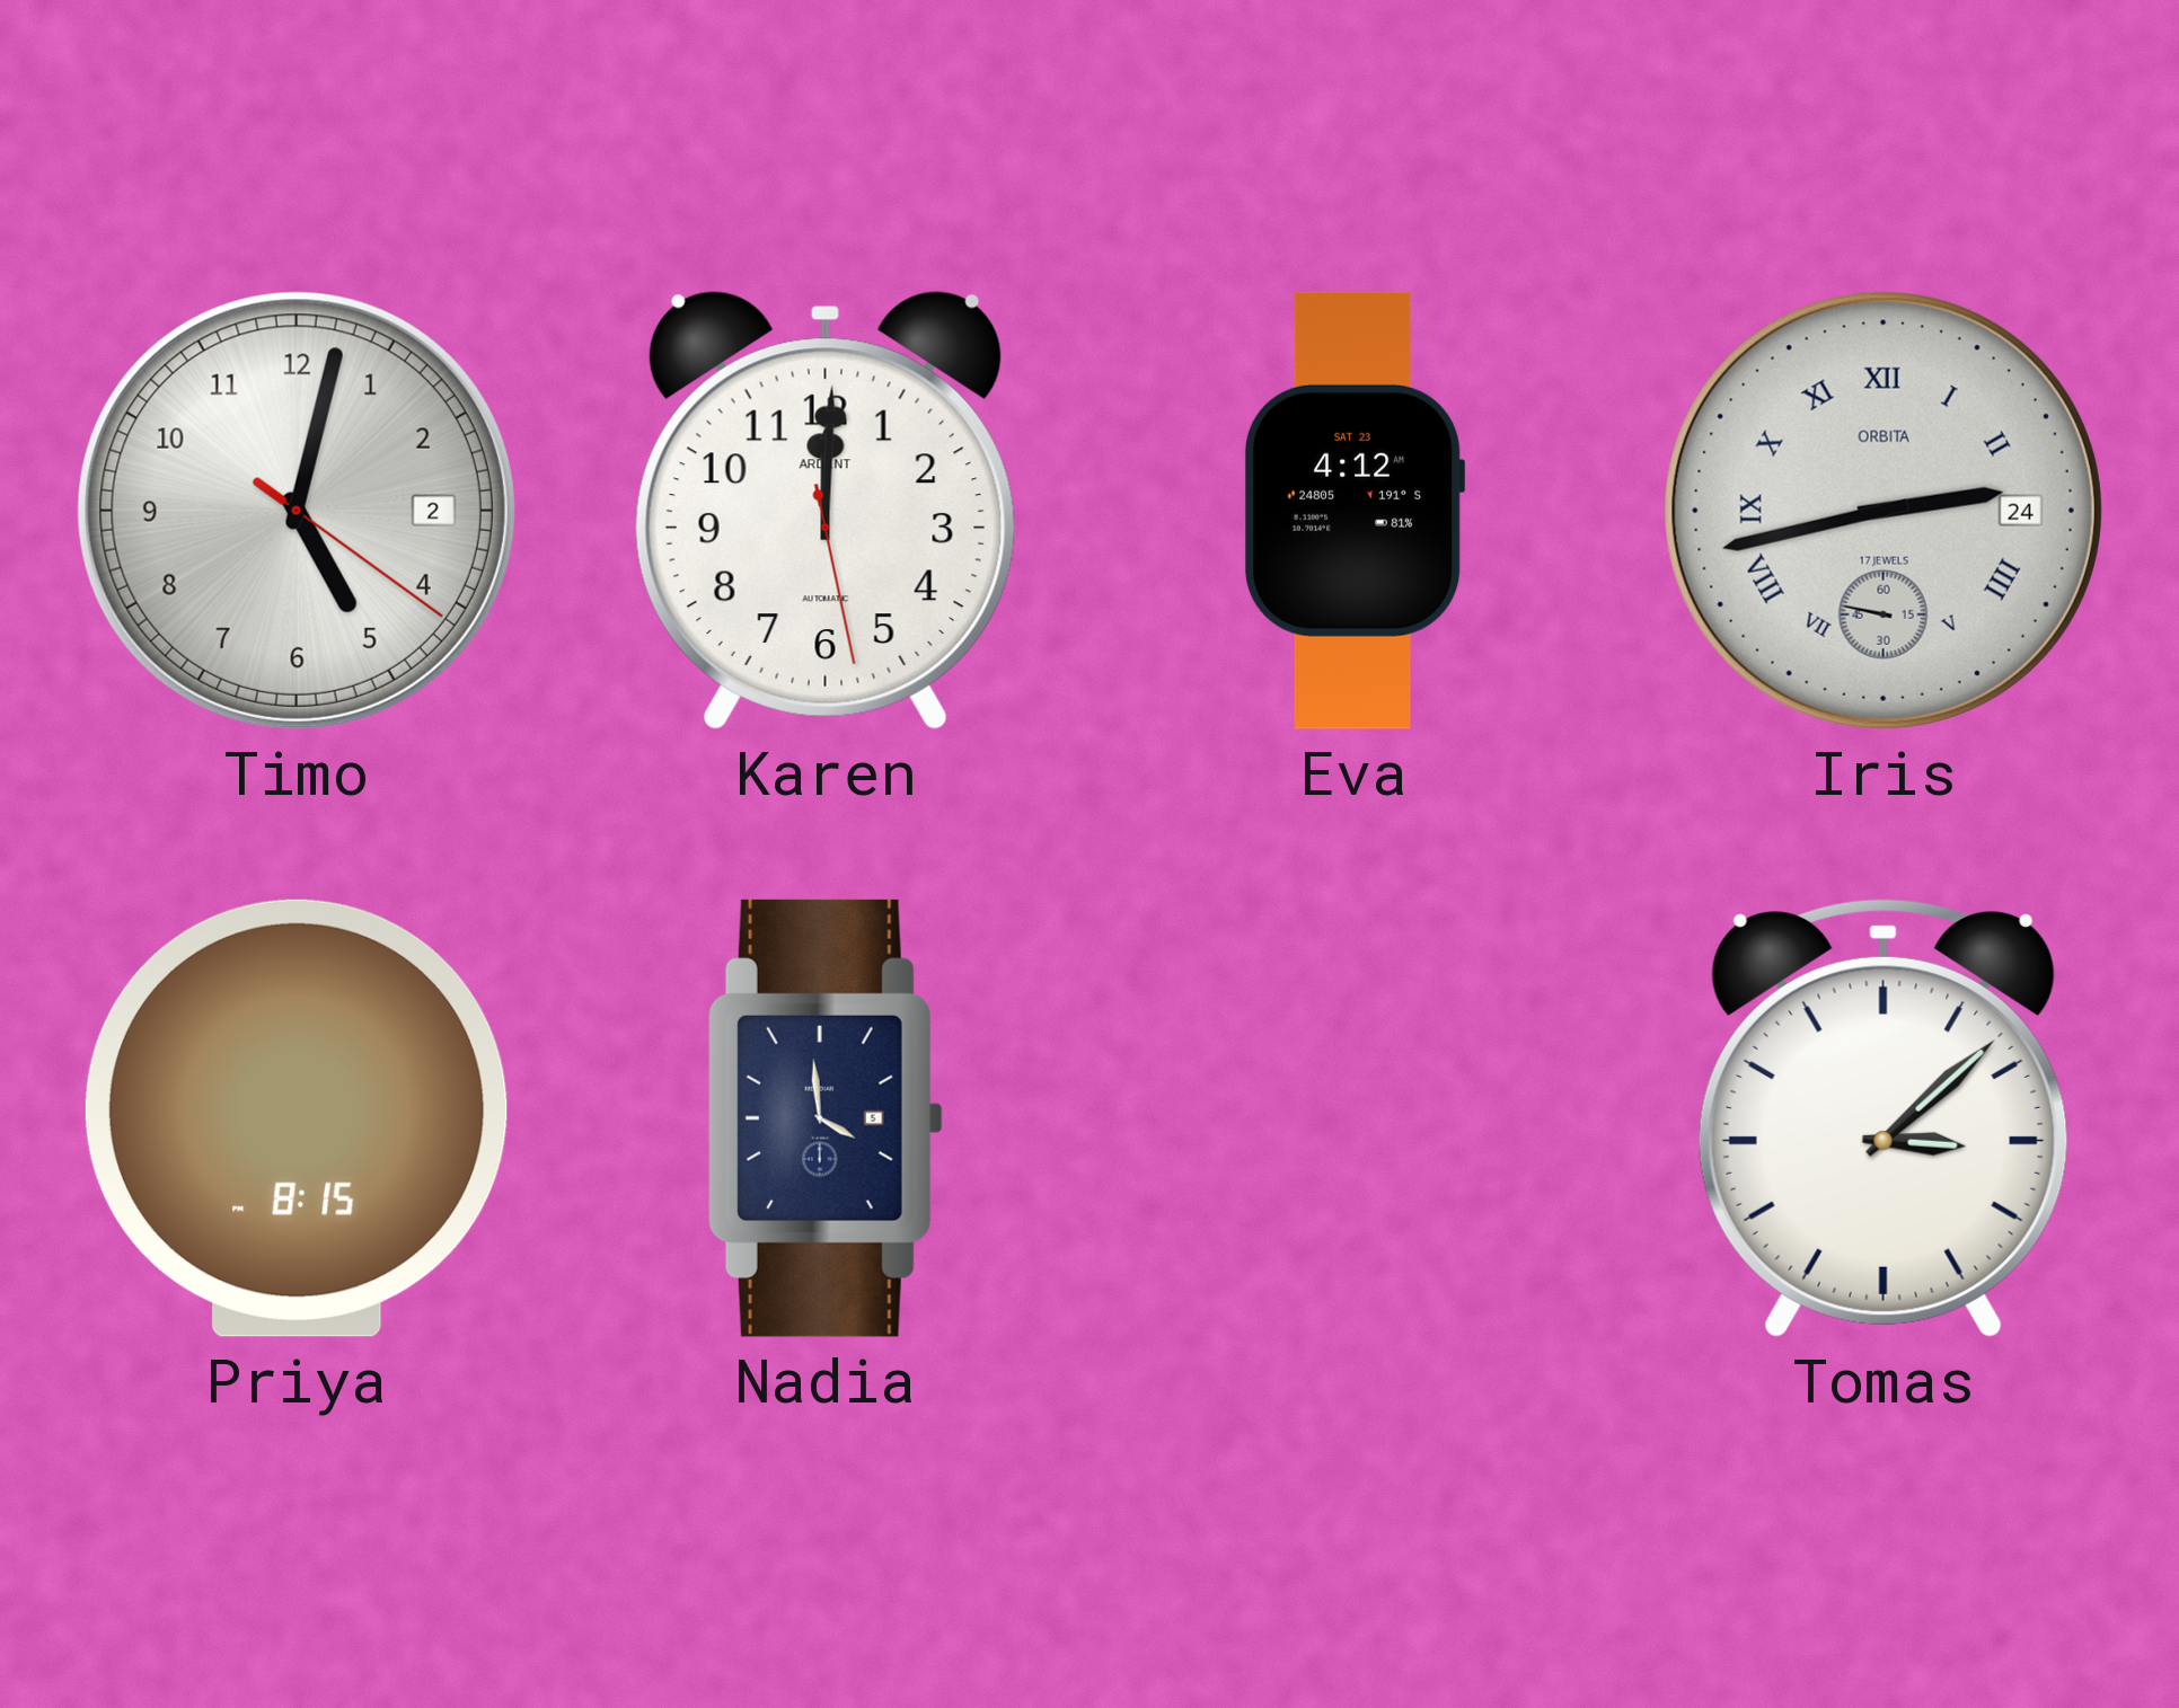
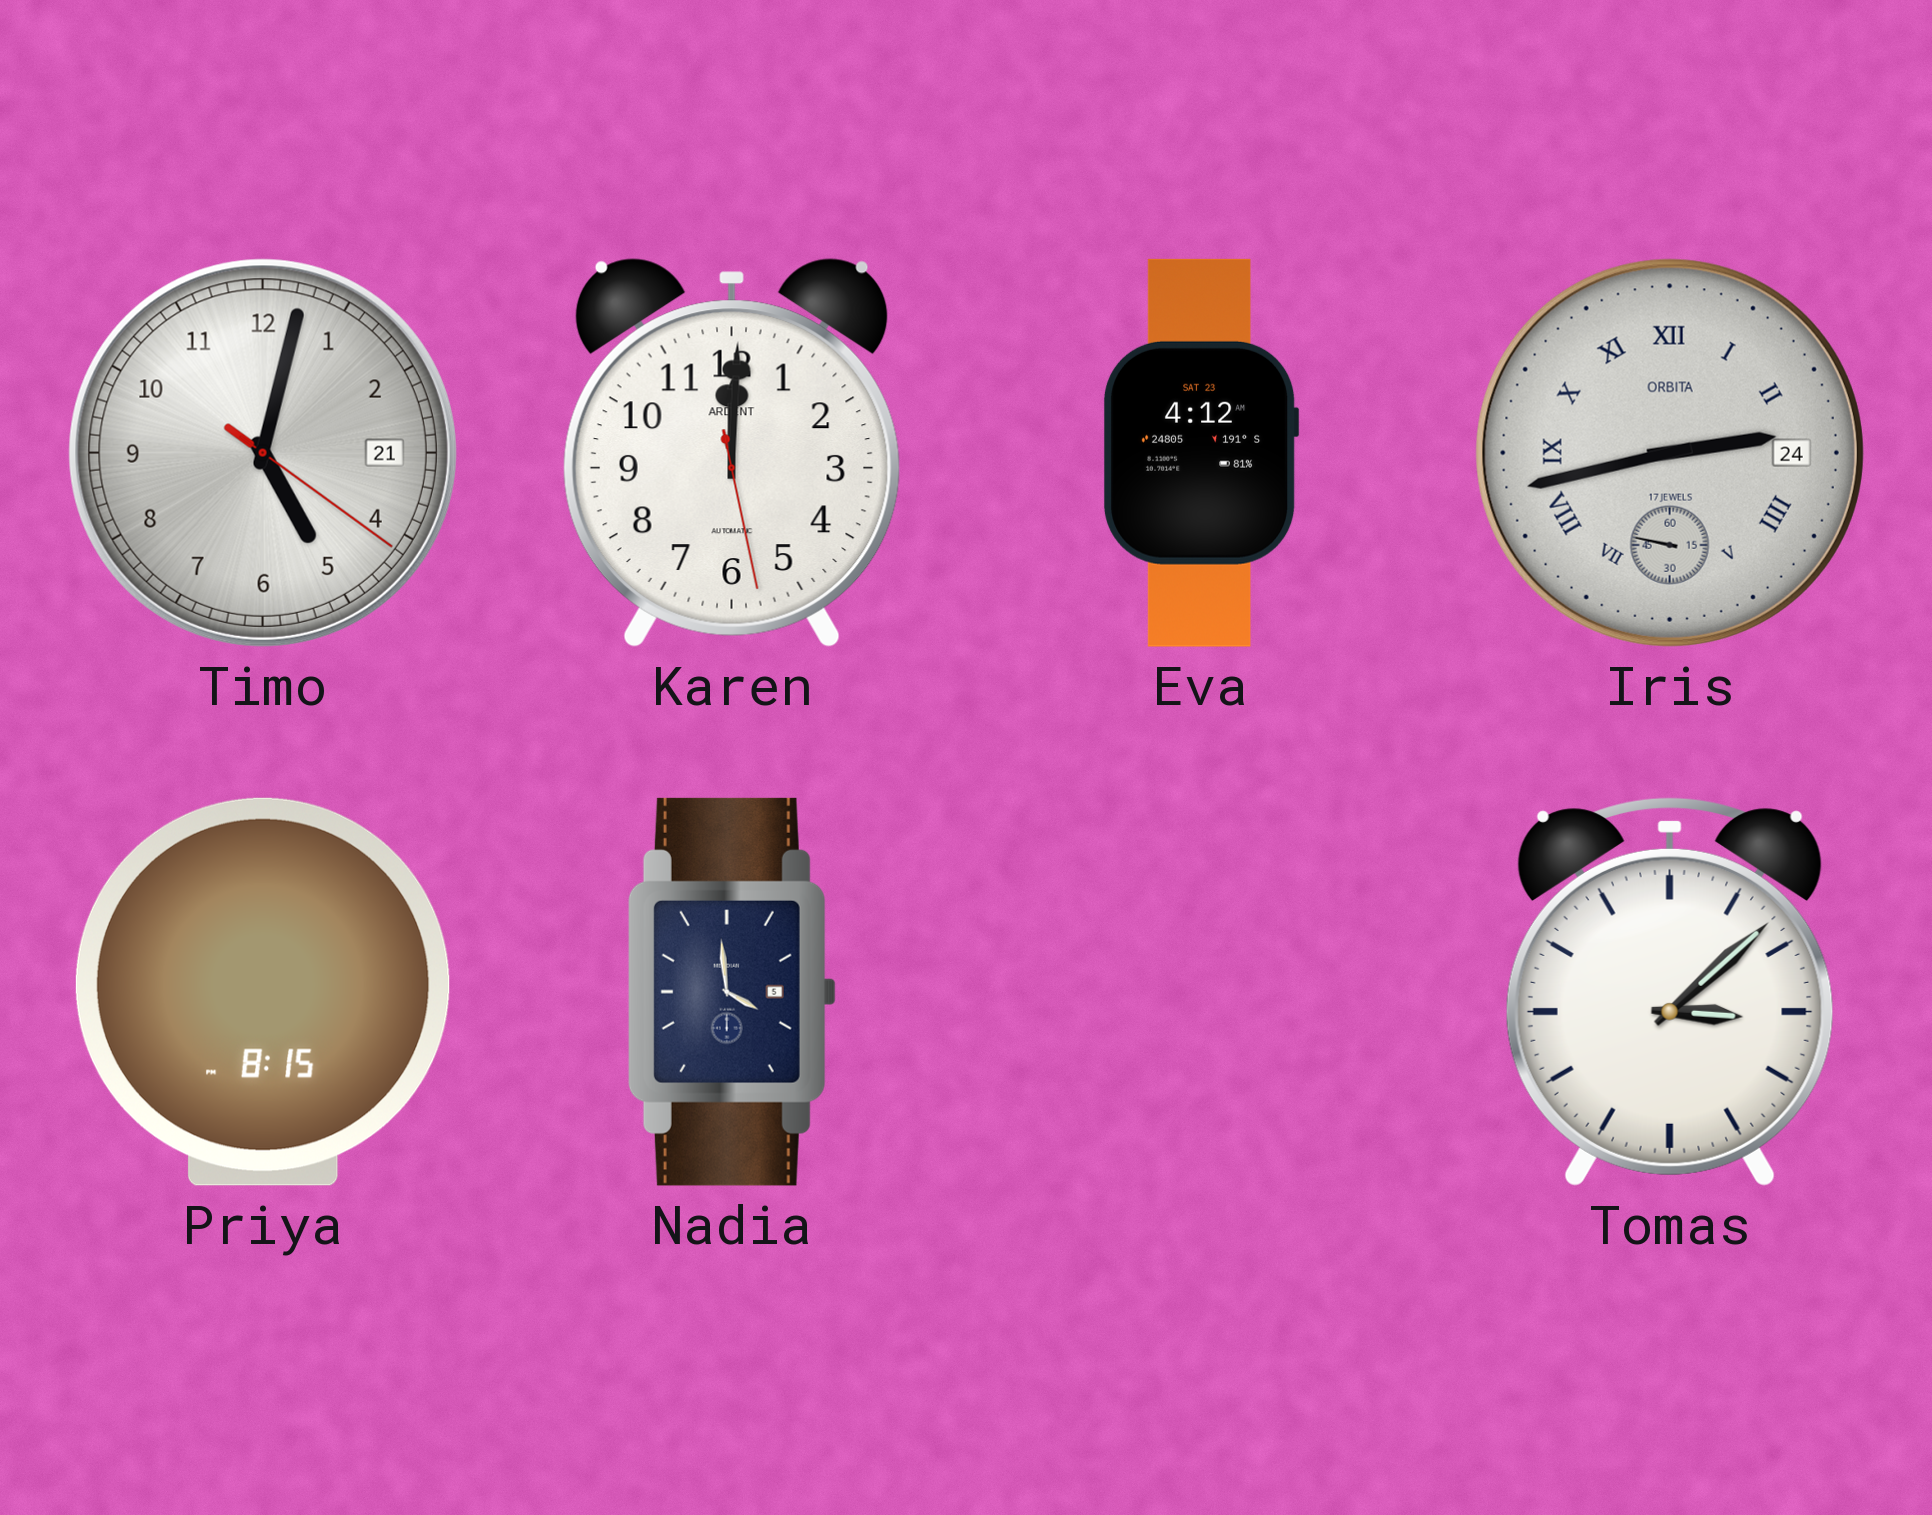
Timo date: 2 -> 21
